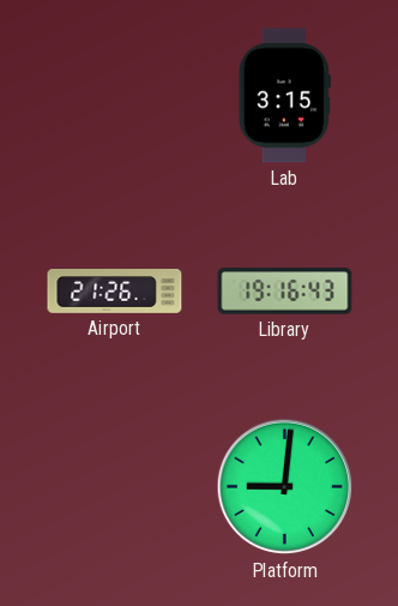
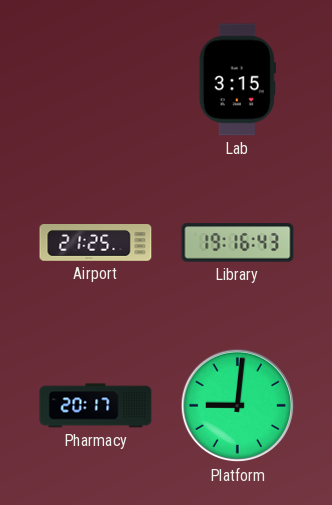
Airport: 21:26 -> 21:25
Pharmacy: none -> 20:17
